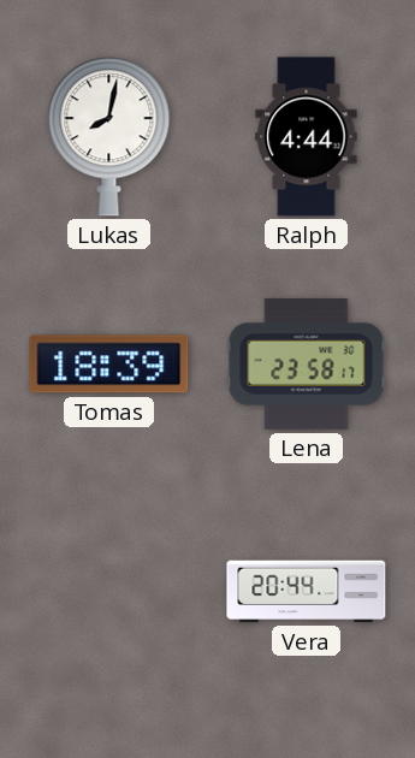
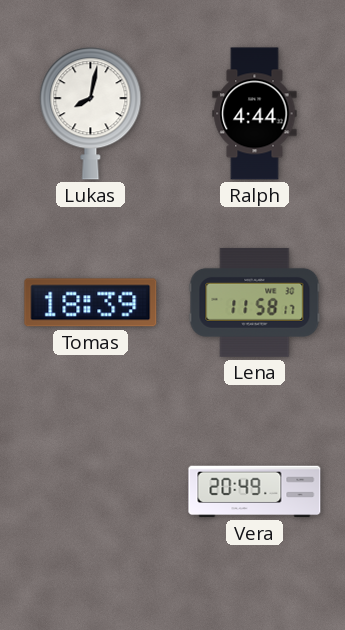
Lena: 23:58 -> 11:58
Vera: 20:44 -> 20:49
